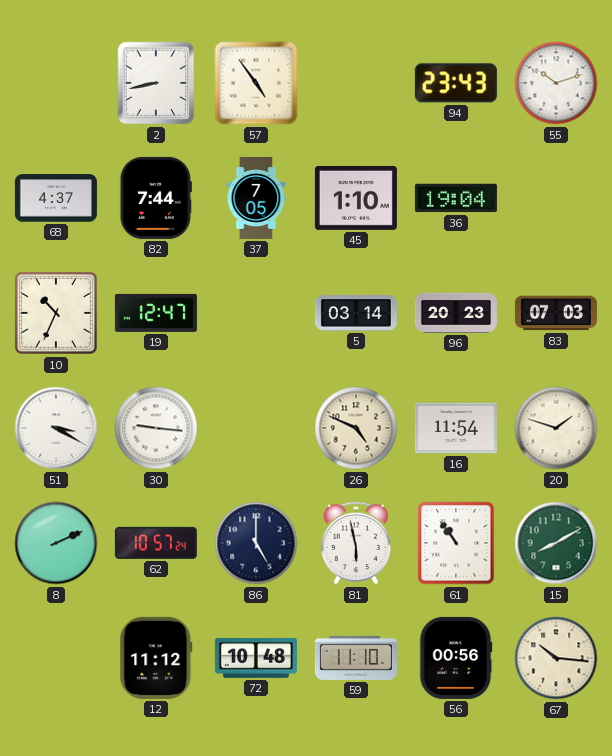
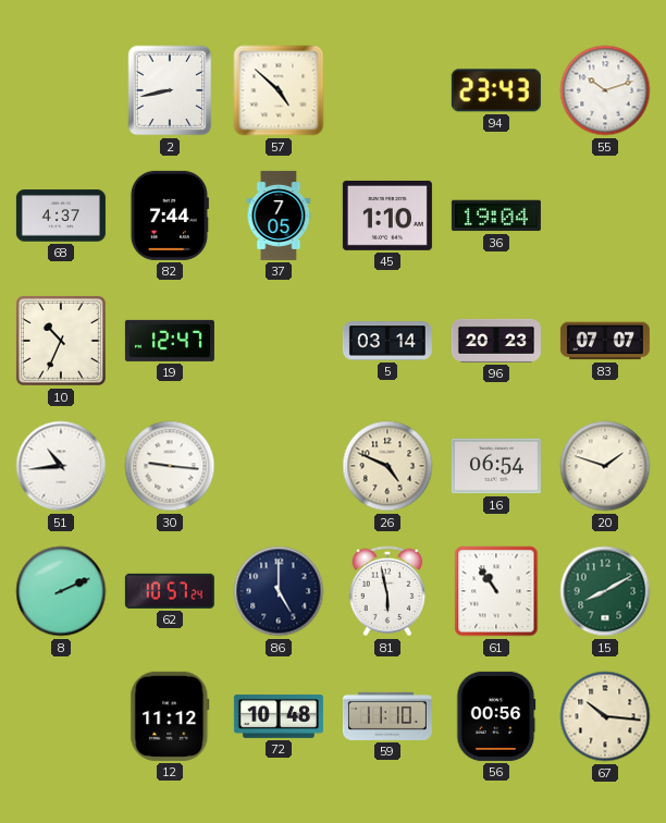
57: 4:54 -> 4:52
83: 07:03 -> 07:07
51: 3:20 -> 10:44
16: 11:54 -> 06:54
